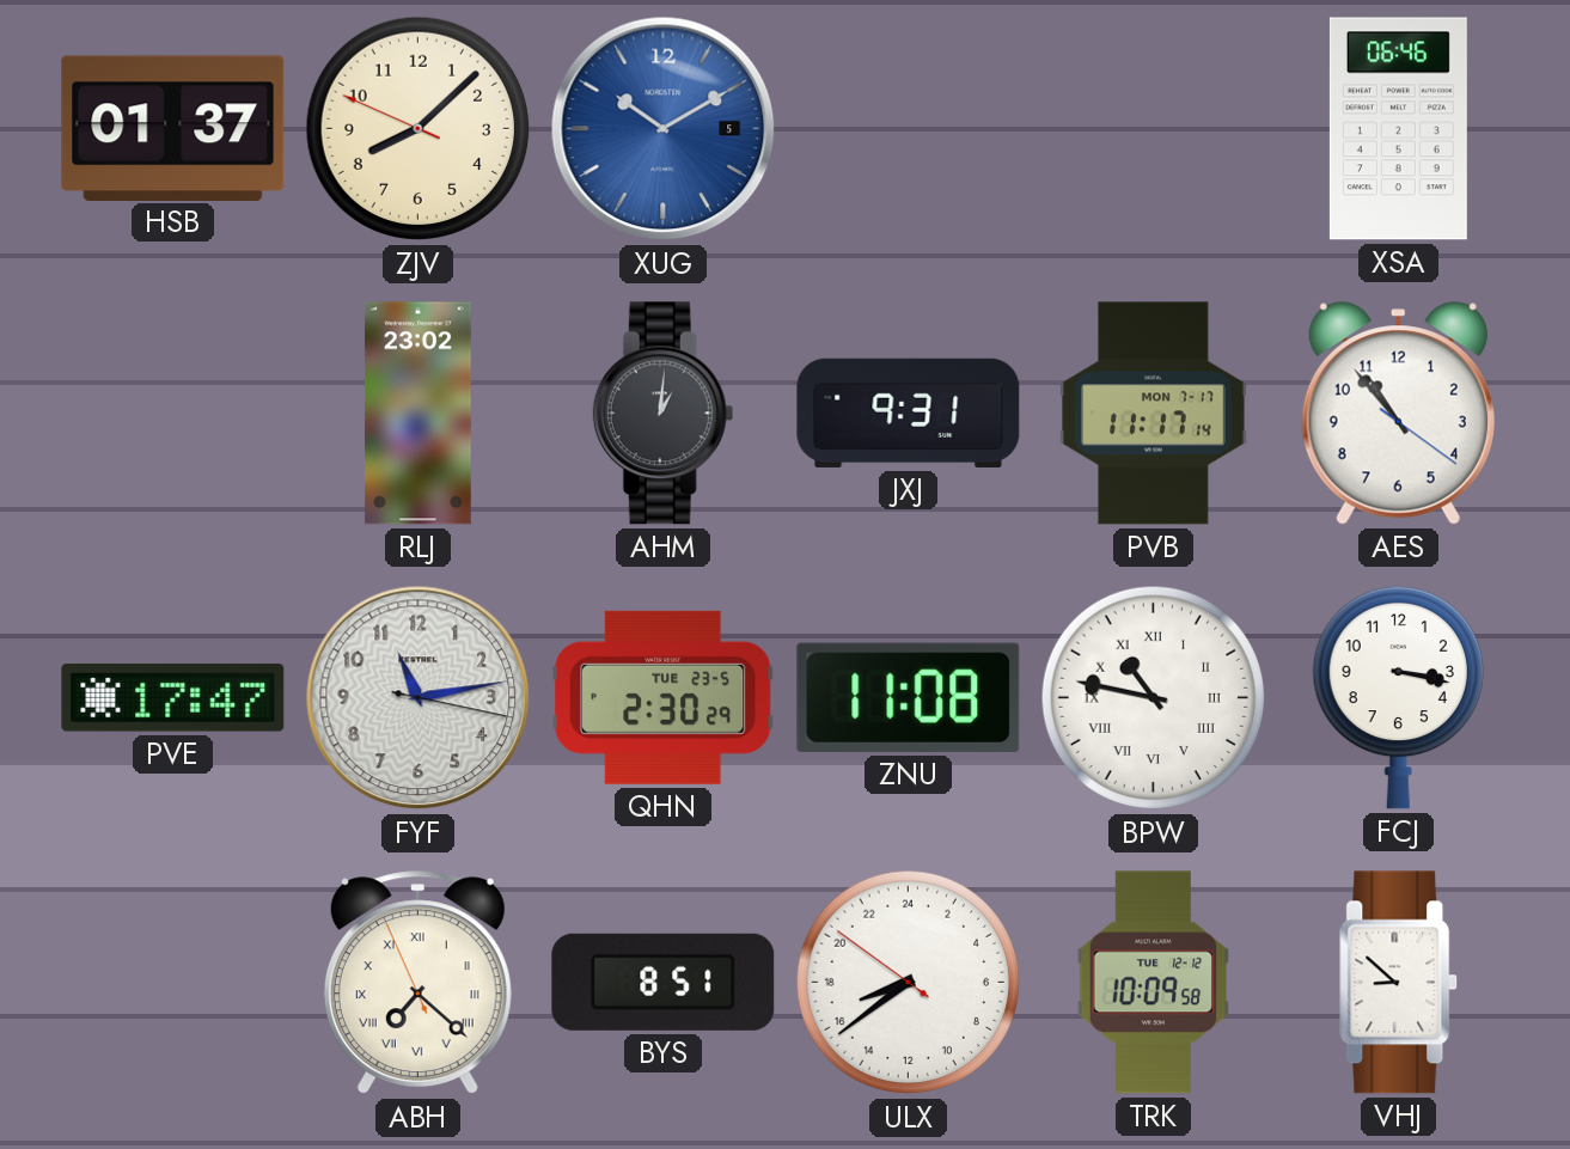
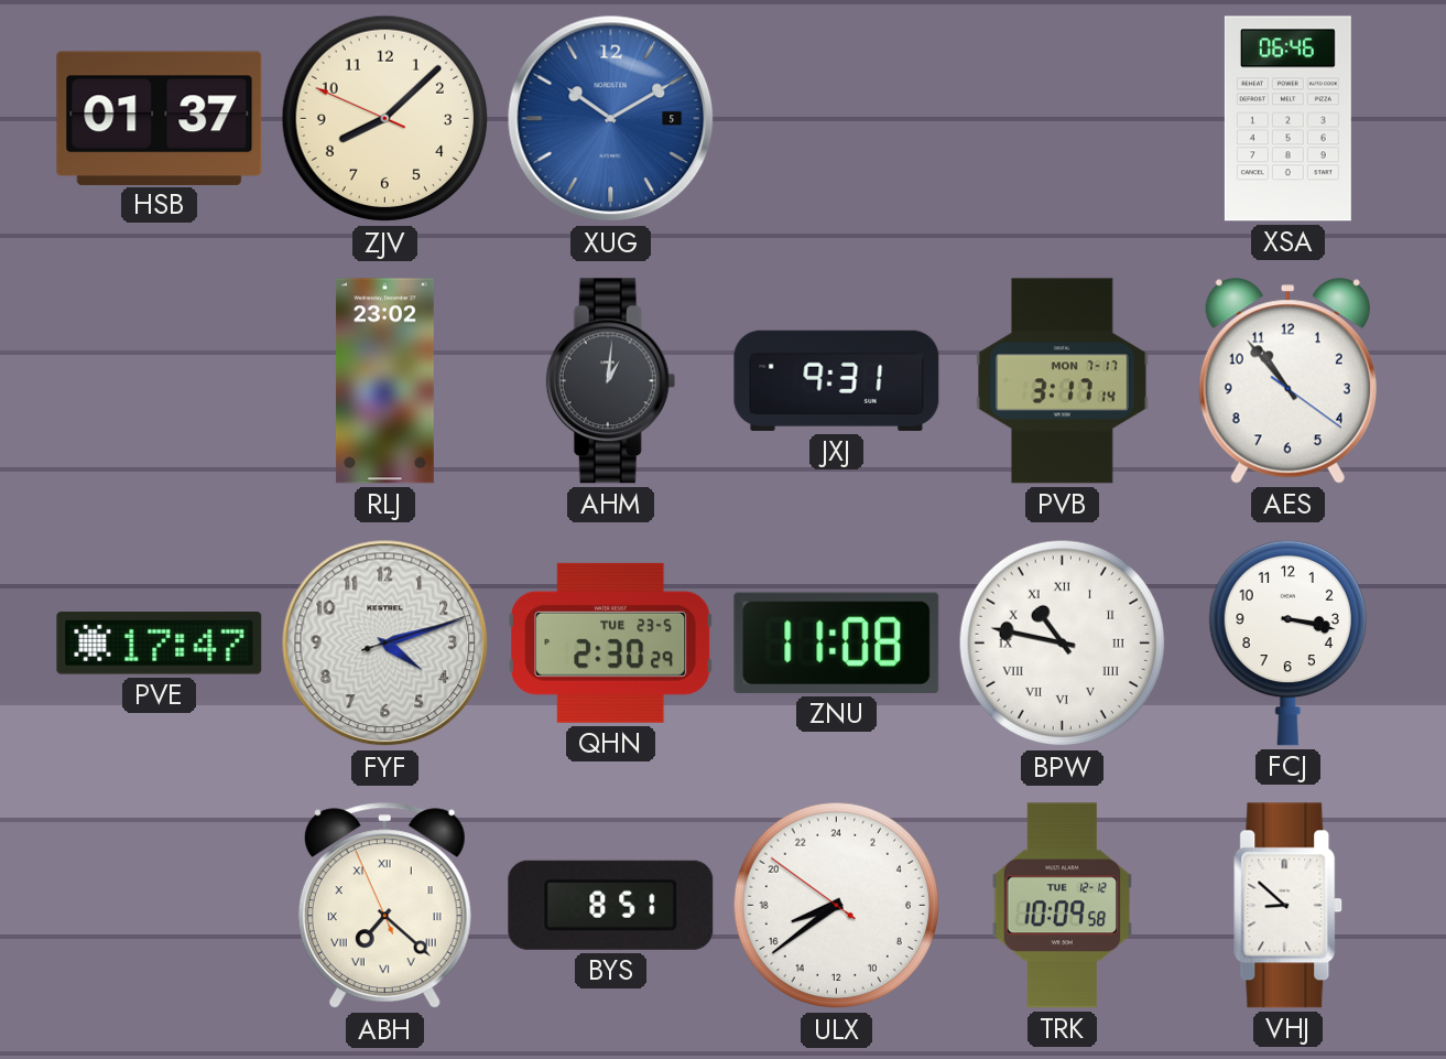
PVB: 11:17 -> 3:17
FYF: 11:13 -> 4:12
